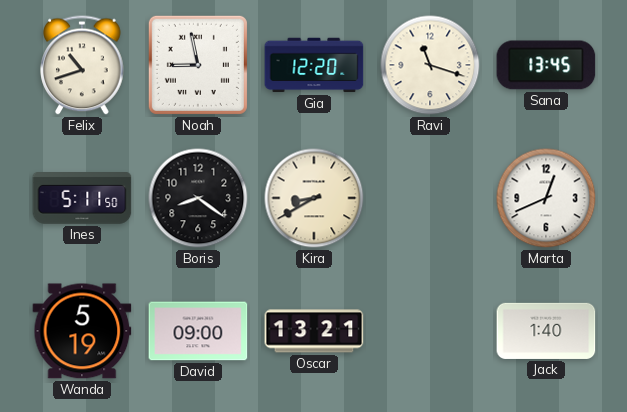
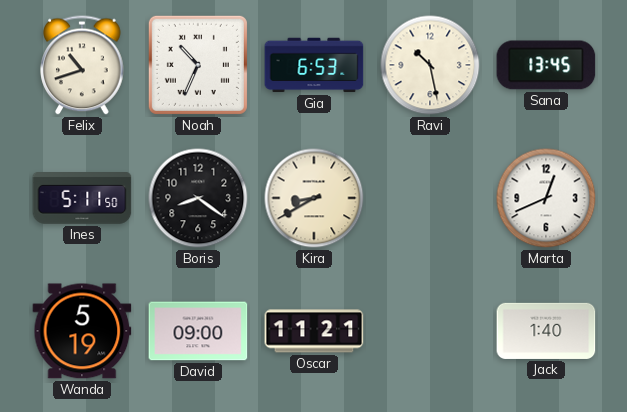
Noah: 8:58 -> 10:34
Gia: 12:20 -> 6:53
Ravi: 11:18 -> 10:28
Oscar: 13:21 -> 11:21
